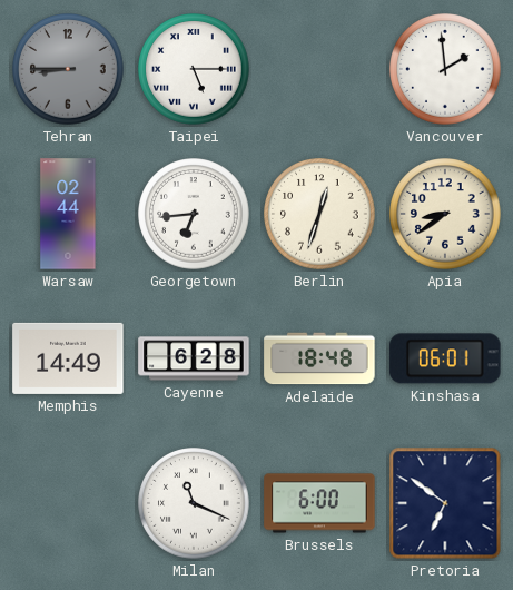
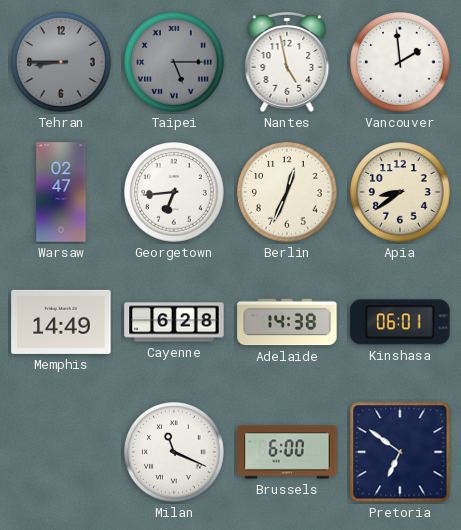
Taipei dial: white -> grey
Nantes: none -> 4:58
Warsaw: 02:44 -> 02:47
Berlin: 12:33 -> 12:34
Adelaide: 18:48 -> 14:38
